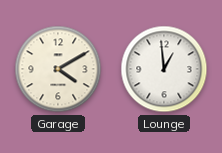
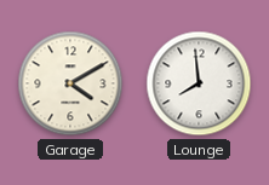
Lounge: 12:59 -> 7:59
